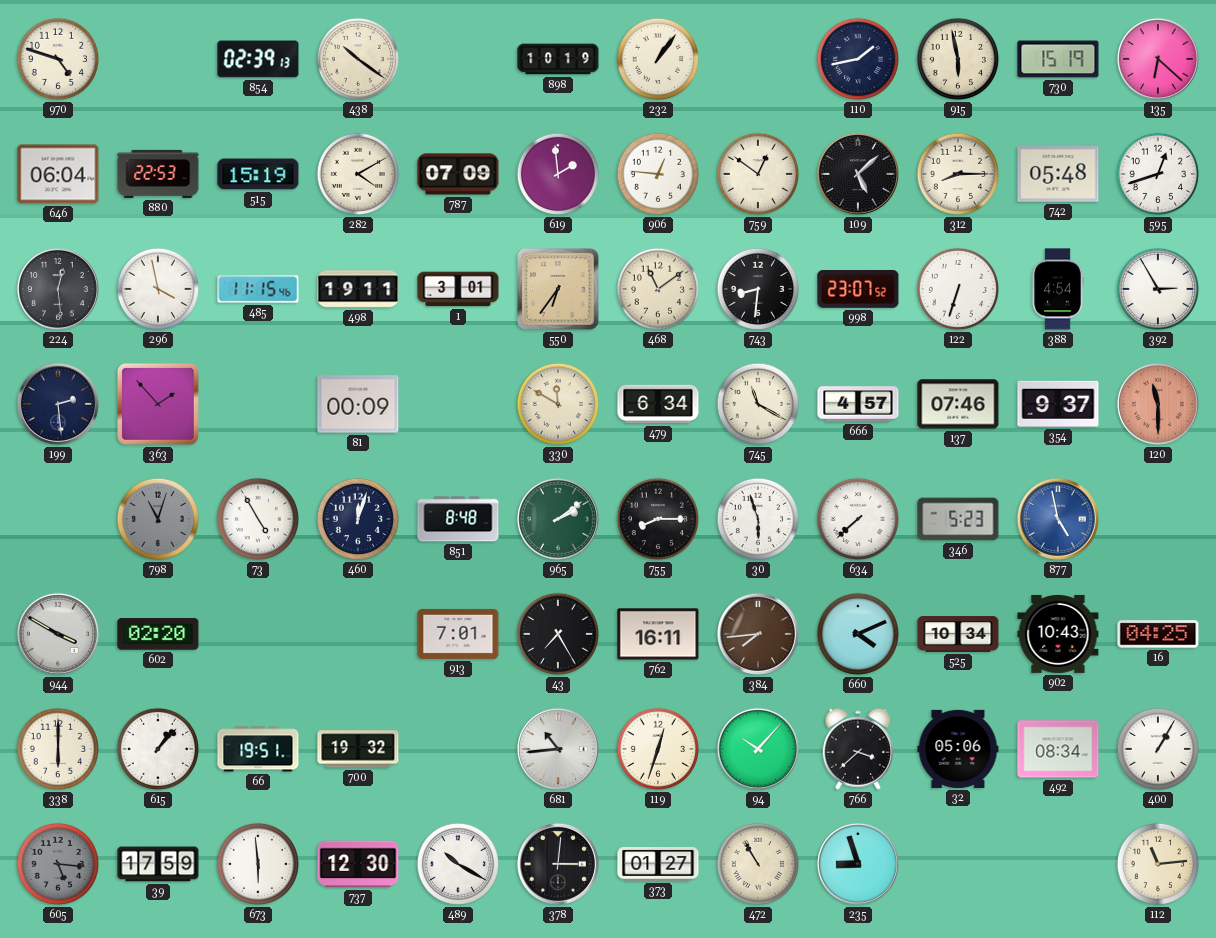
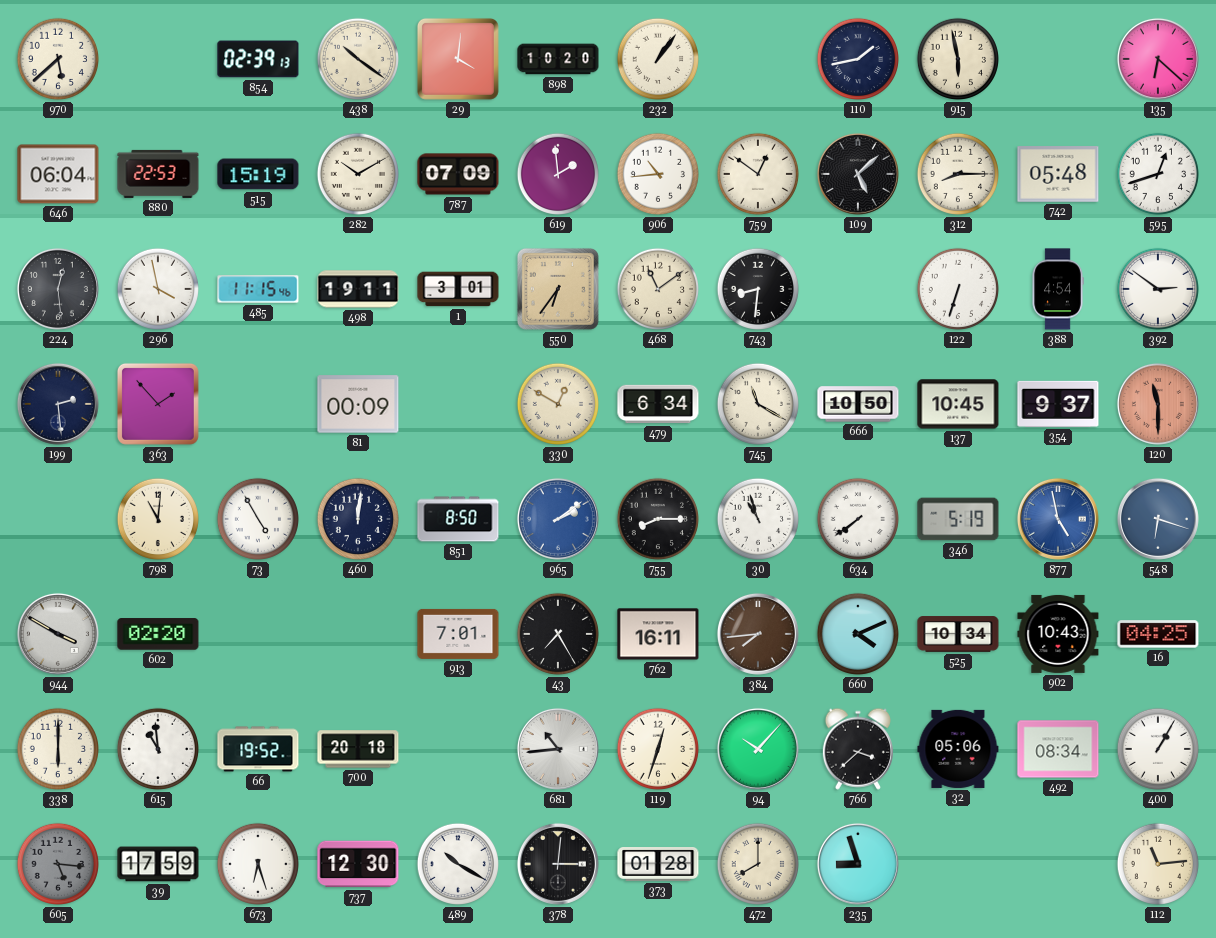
970: 4:48 -> 5:38
29: none -> 4:01
898: 10:19 -> 10:20
730: 15:19 -> none
282: 4:10 -> 10:10
906: 12:46 -> 10:44
998: 23:07 -> none
392: 2:55 -> 2:51
330: 11:50 -> 12:50
666: 4:57 -> 10:50
137: 07:46 -> 10:45
798: 11:03 -> 11:01
798 dial: grey -> cream
460: 12:03 -> 12:01
851: 8:48 -> 8:50
965 dial: green -> blue
30: 5:57 -> 10:57
634: 7:38 -> 7:39
346: 5:23 -> 5:19
548: none -> 6:18
615: 1:07 -> 10:59
66: 19:51 -> 19:52
700: 19:32 -> 20:18
673: 5:59 -> 6:27
373: 01:27 -> 01:28
472: 10:55 -> 8:00
